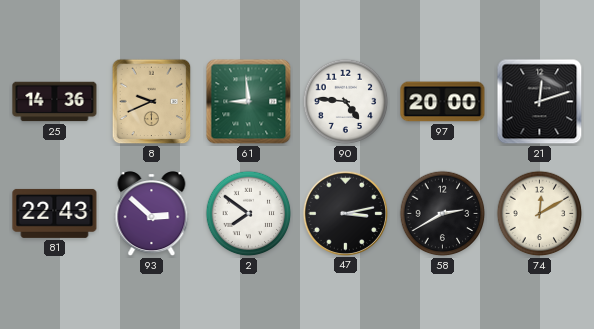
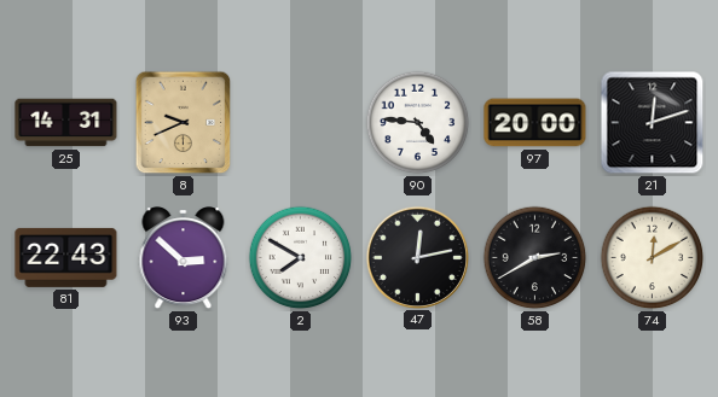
25: 14:36 -> 14:31
61: 8:59 -> none
2: 7:51 -> 7:50
47: 3:13 -> 12:13
